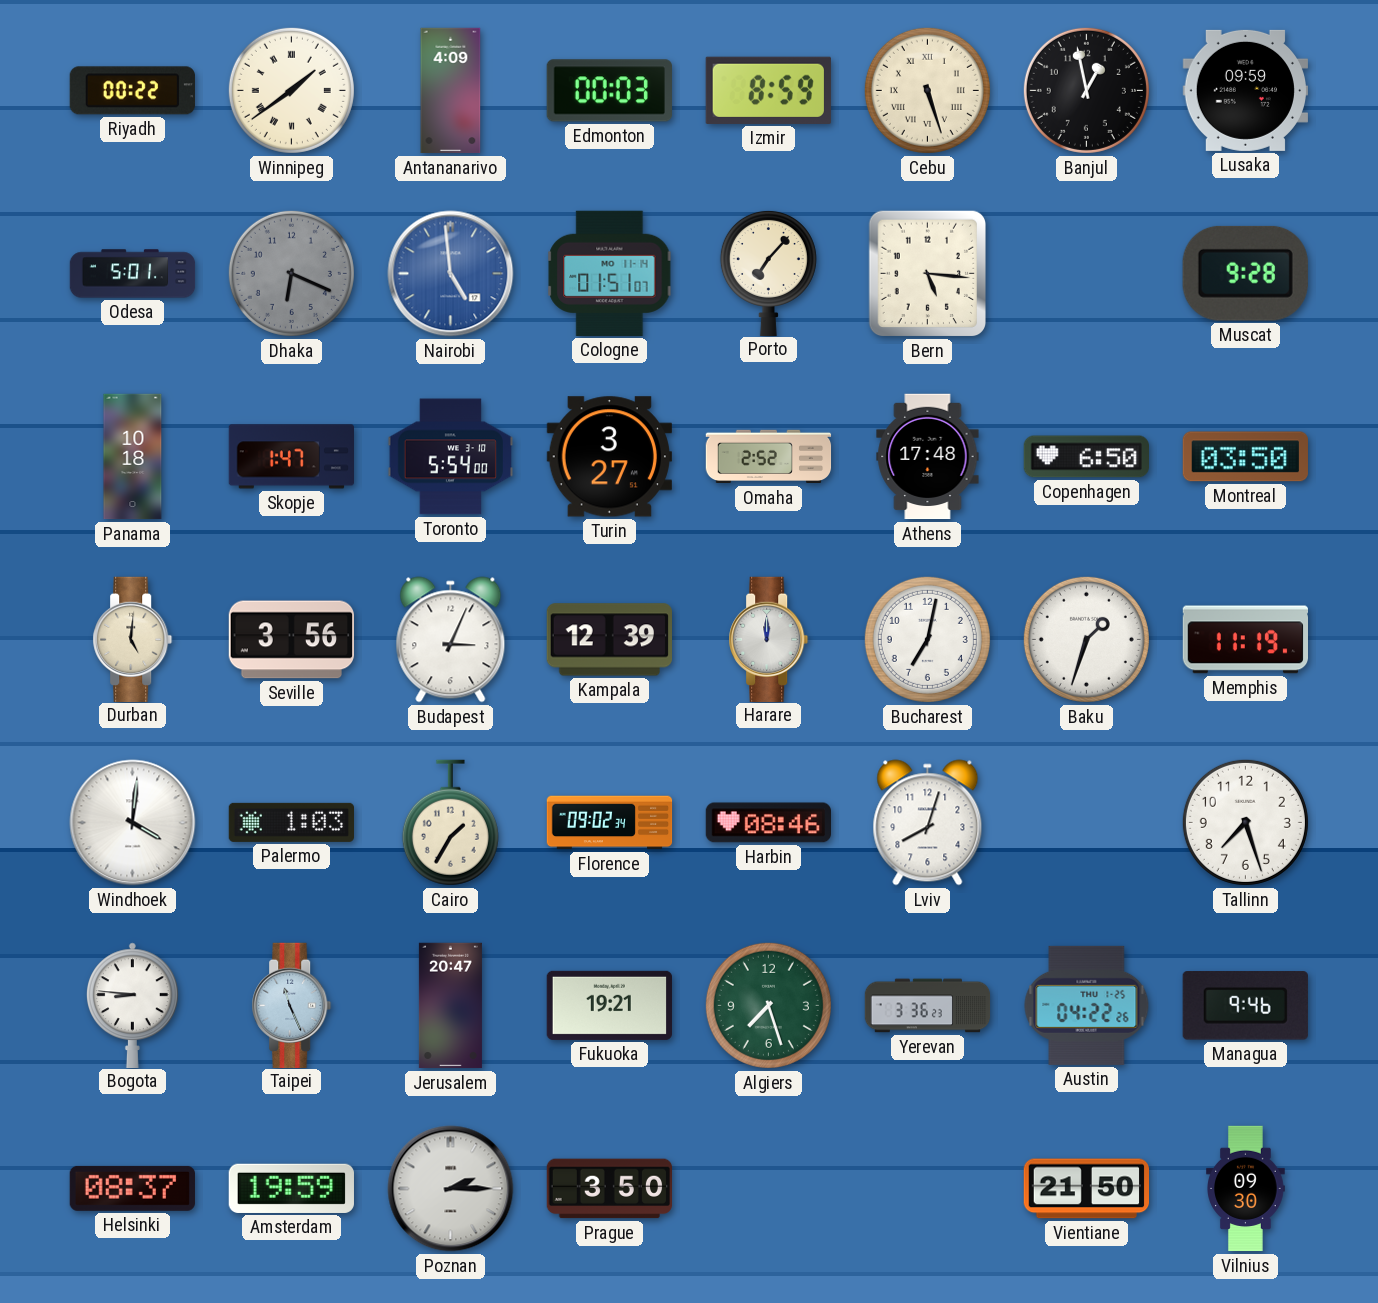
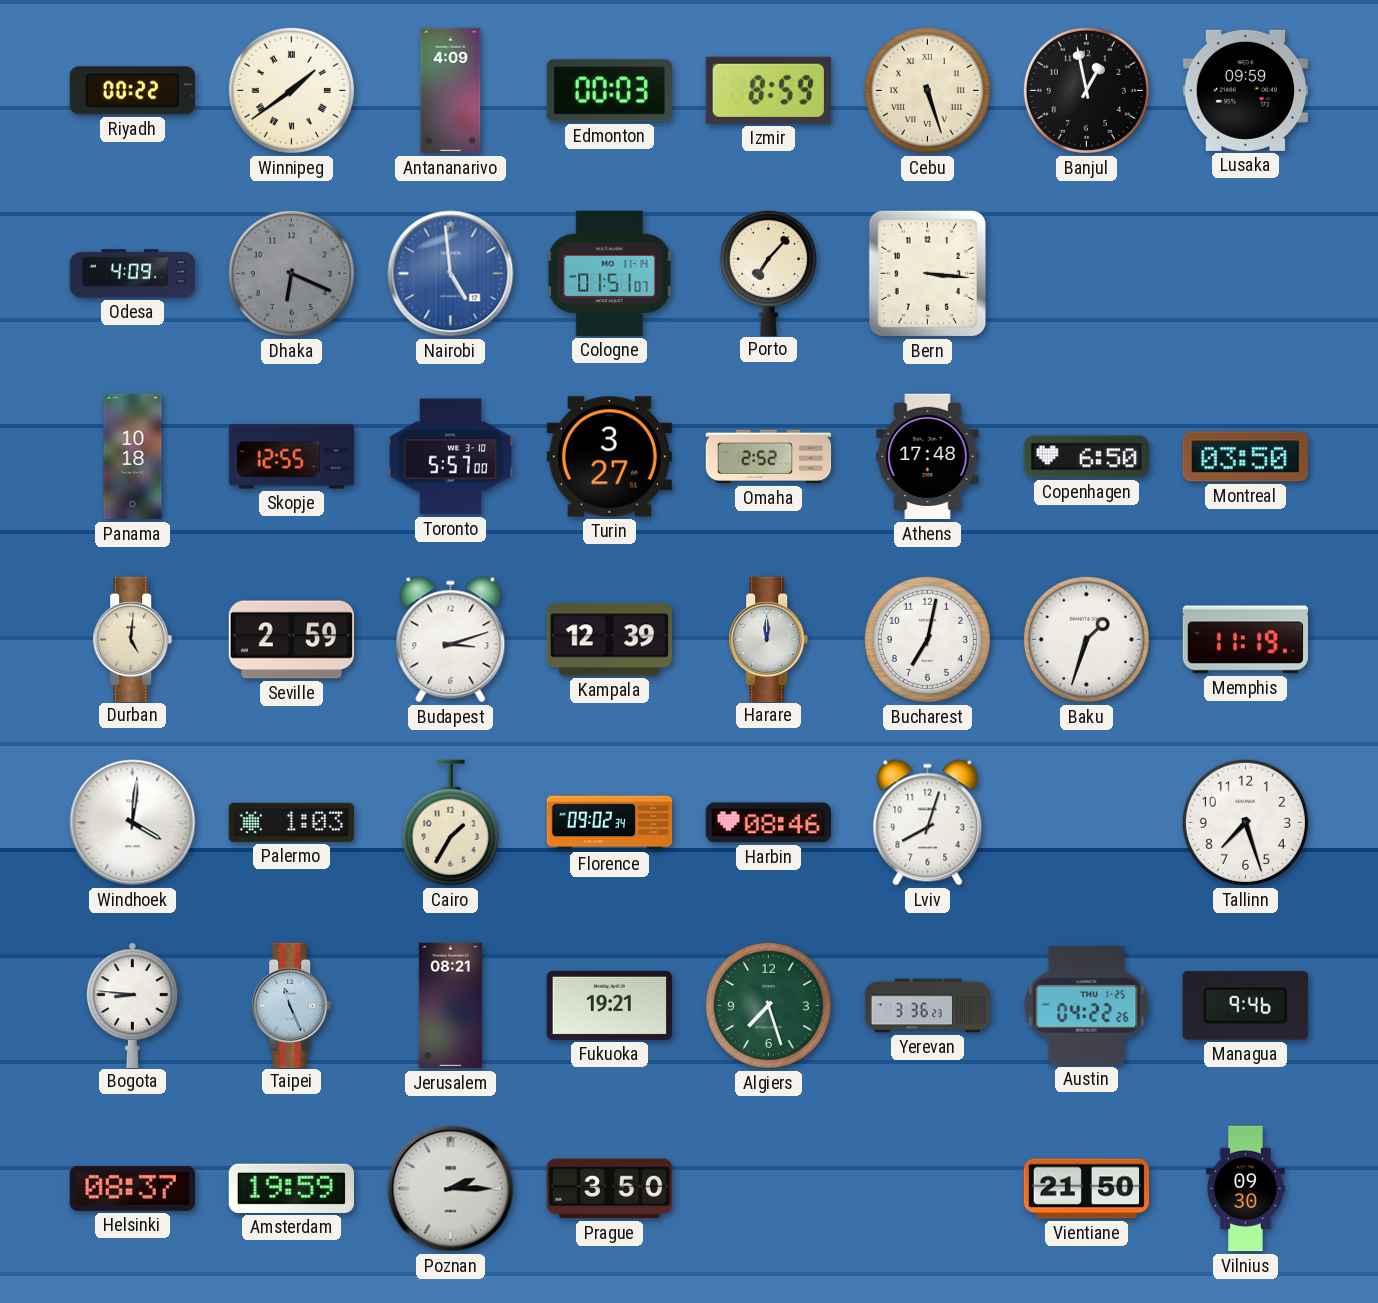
Odesa: 5:01 -> 4:09
Bern: 5:16 -> 3:16
Muscat: 9:28 -> none
Skopje: 1:47 -> 12:55
Toronto: 5:54 -> 5:57
Seville: 3:56 -> 2:59
Budapest: 3:04 -> 3:12
Jerusalem: 20:47 -> 08:21
